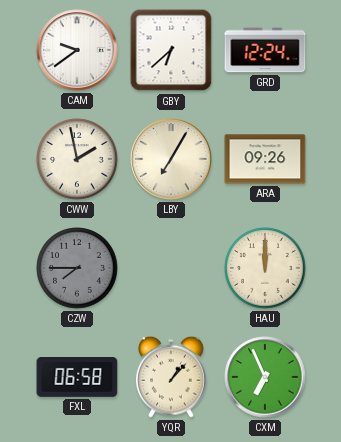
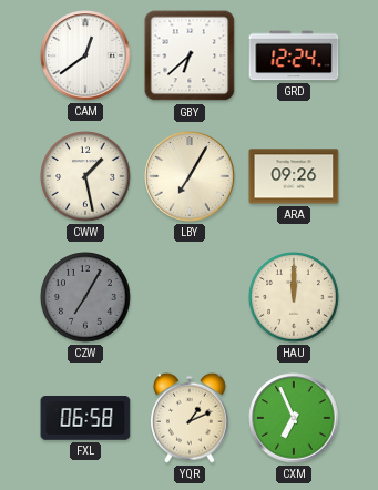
CAM: 9:39 -> 12:39
CWW: 1:58 -> 1:28
CZW: 7:45 -> 7:05
YQR: 1:07 -> 1:11
